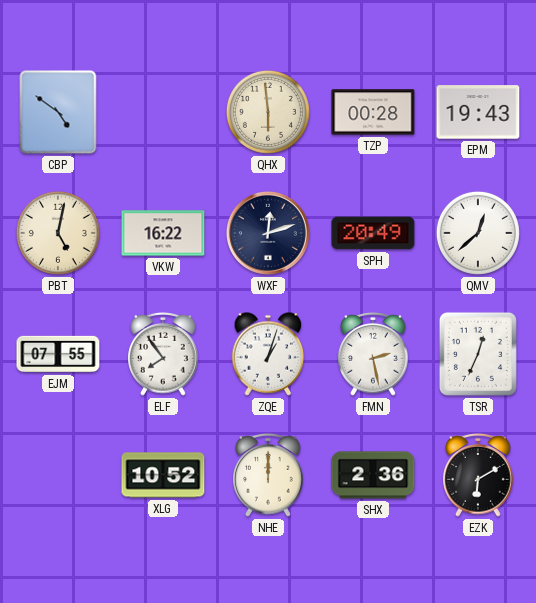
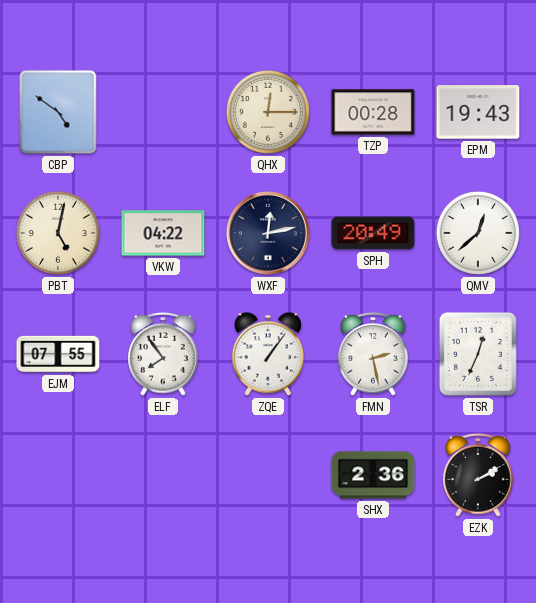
QHX: 5:59 -> 12:15
VKW: 16:22 -> 04:22
WXF: 12:12 -> 12:13
ZQE: 1:03 -> 1:06
XLG: 10:52 -> none
NHE: 12:00 -> none
EZK: 6:10 -> 2:10
